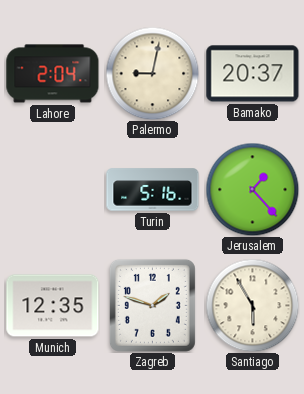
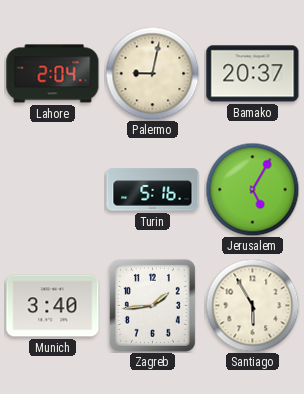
Jerusalem: 1:23 -> 5:05
Munich: 12:35 -> 3:40
Zagreb: 1:48 -> 1:44
